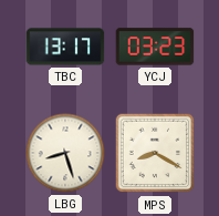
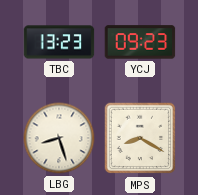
TBC: 13:17 -> 13:23
YCJ: 03:23 -> 09:23
